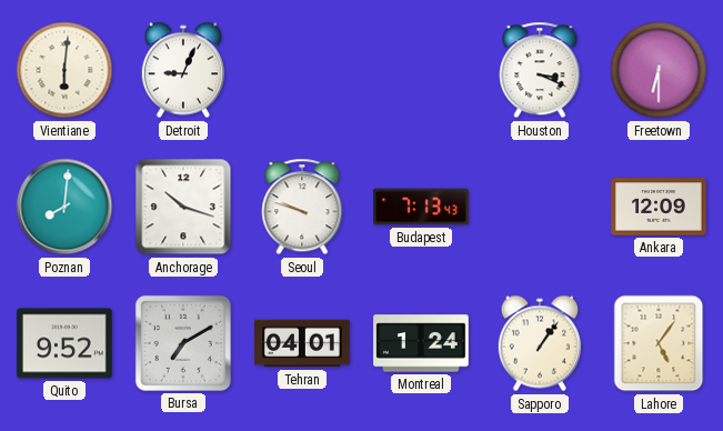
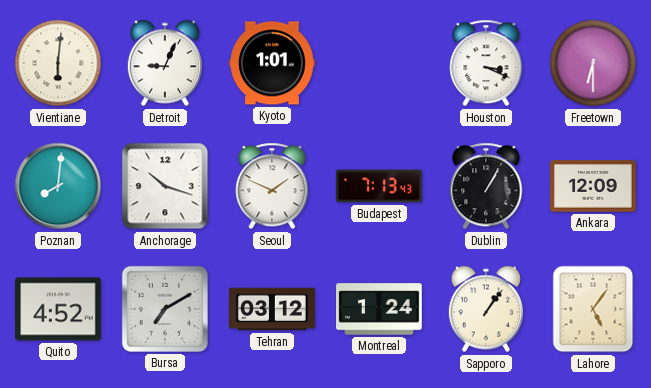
Kyoto: none -> 1:01
Seoul: 9:48 -> 1:49
Dublin: none -> 1:05
Quito: 9:52 -> 4:52
Tehran: 04:01 -> 03:12
